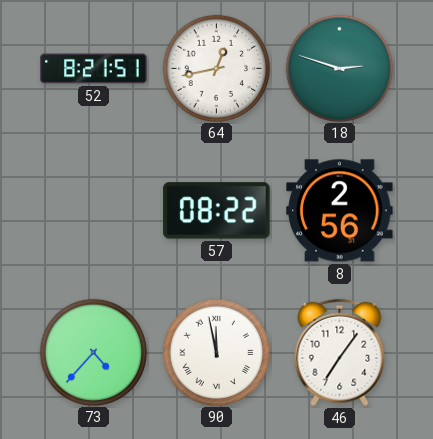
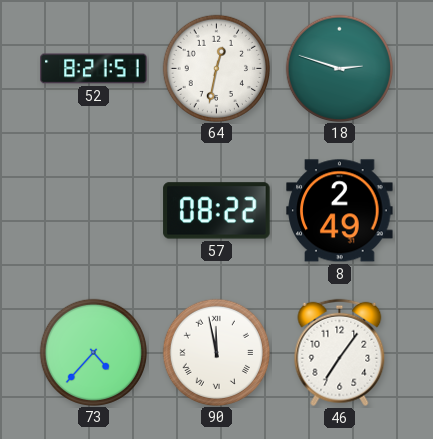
64: 12:43 -> 12:32
8: 2:56 -> 2:49
